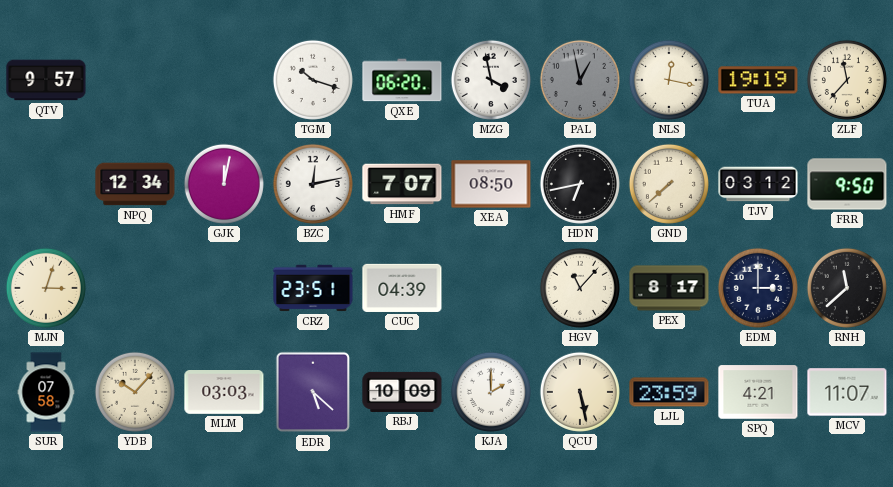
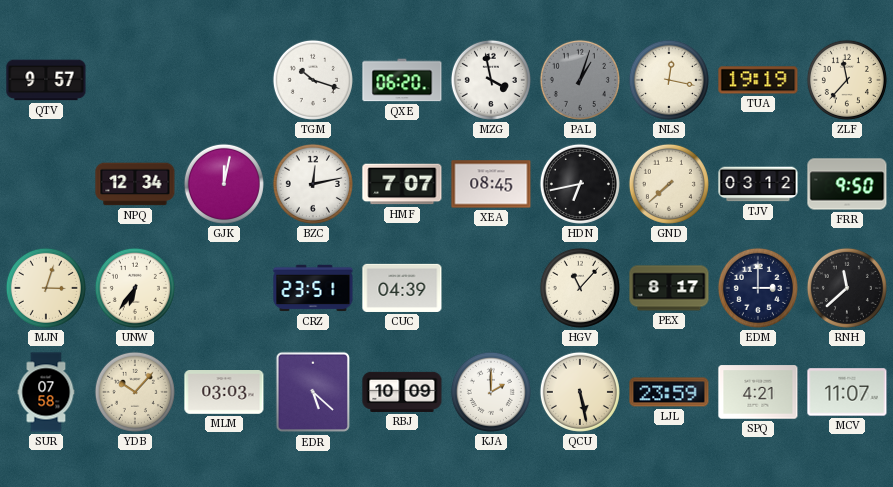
PAL: 12:58 -> 1:03
XEA: 08:50 -> 08:45
UNW: none -> 6:36
